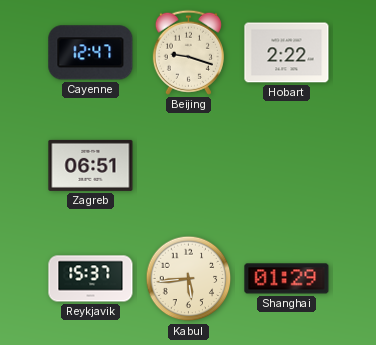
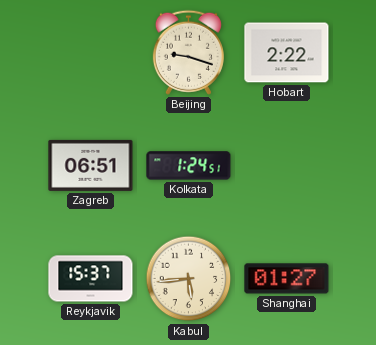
Cayenne: 12:47 -> none
Kolkata: none -> 1:24
Shanghai: 01:29 -> 01:27
